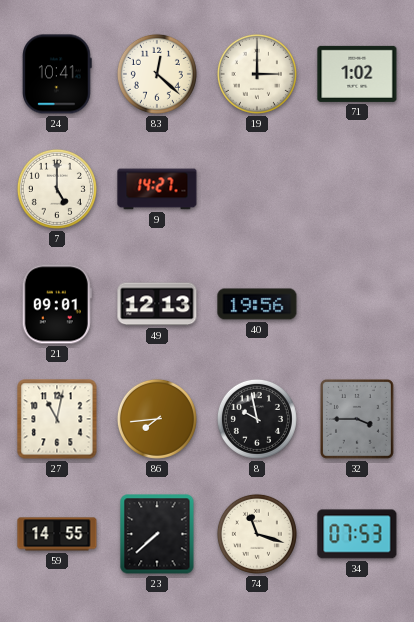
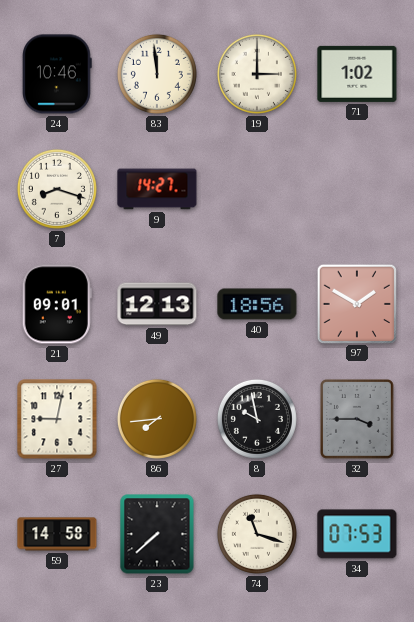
24: 10:41 -> 10:46
83: 12:22 -> 11:59
7: 5:00 -> 8:18
40: 19:56 -> 18:56
97: none -> 1:50
27: 11:02 -> 9:02
59: 14:55 -> 14:58
